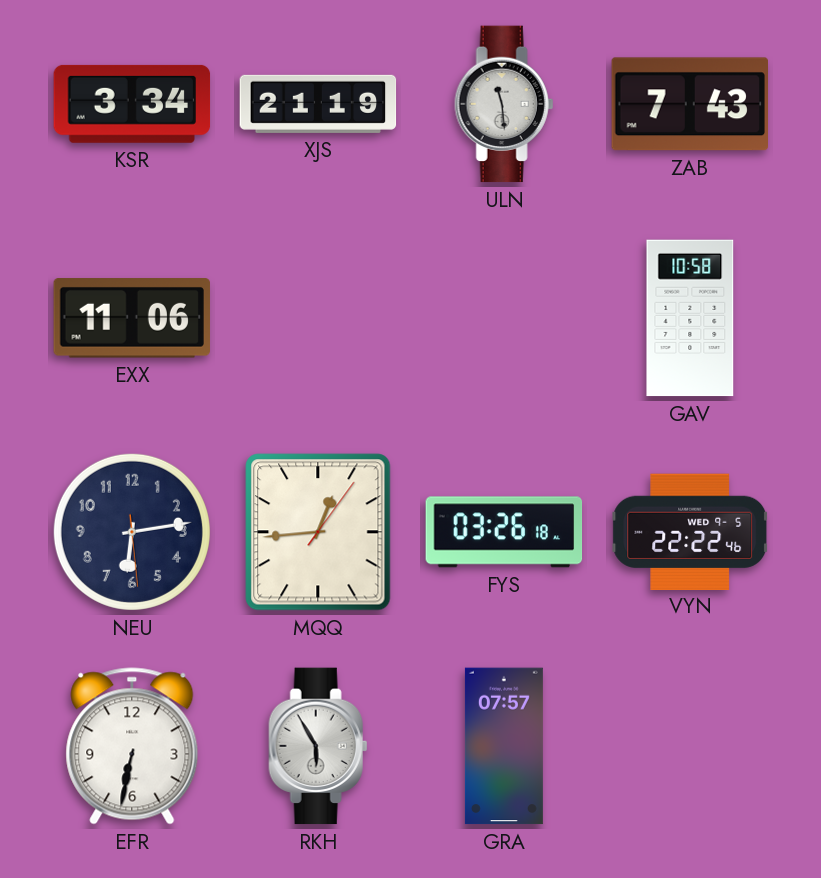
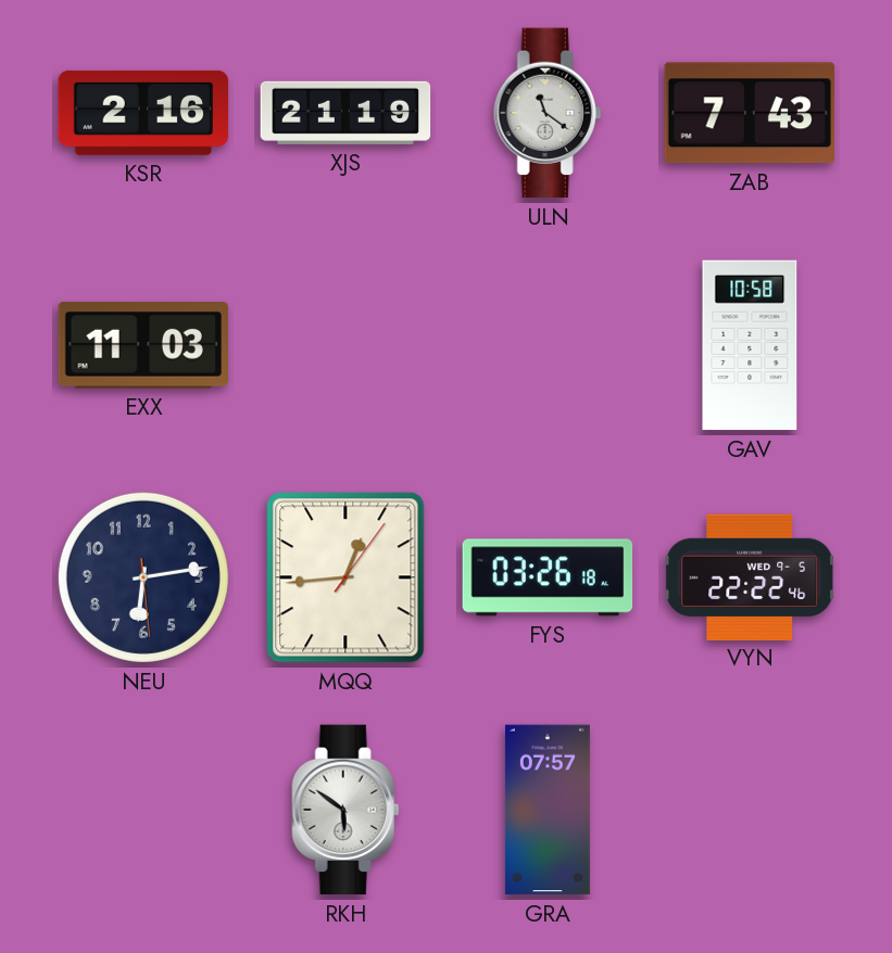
KSR: 3:34 -> 2:16
ULN: 11:29 -> 11:21
EXX: 11:06 -> 11:03
EFR: 6:32 -> none
RKH: 5:55 -> 5:51
